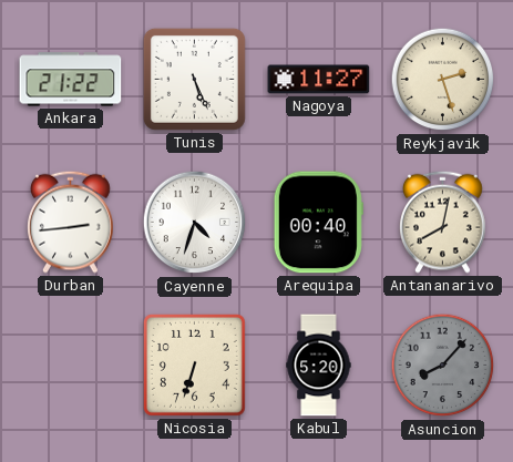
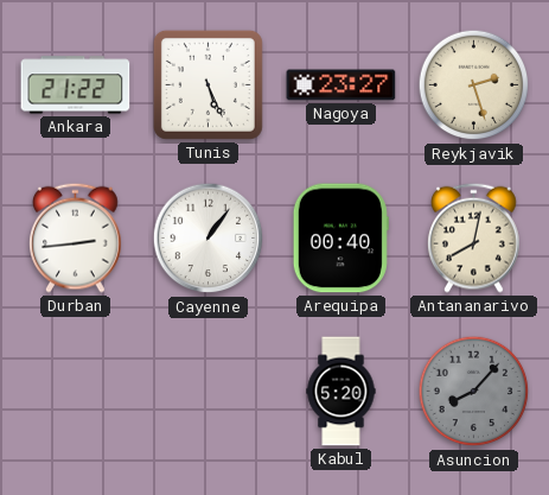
Nagoya: 11:27 -> 23:27
Cayenne: 4:33 -> 1:06
Nicosia: 6:33 -> none
